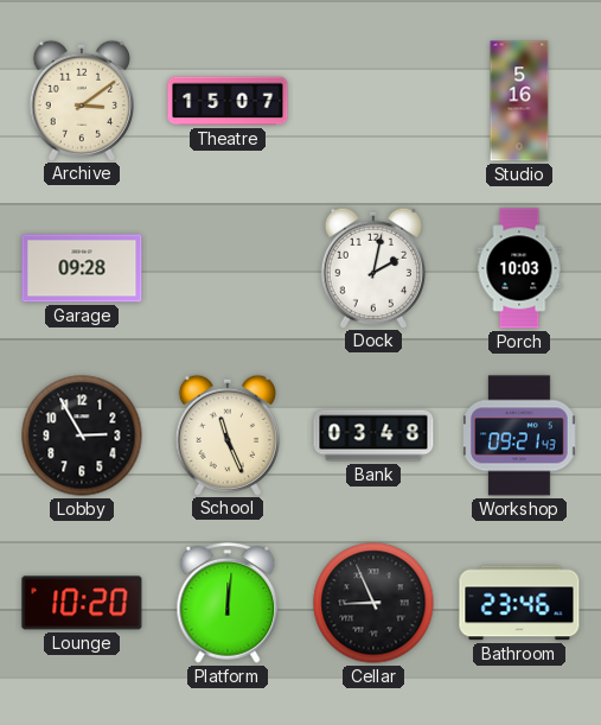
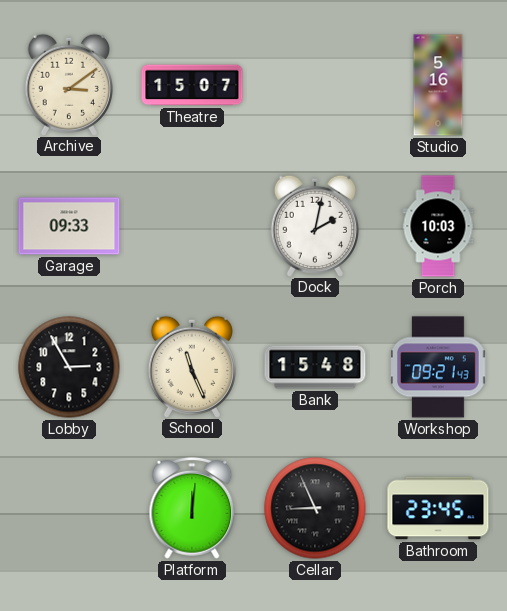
Garage: 09:28 -> 09:33
Bank: 03:48 -> 15:48
Lounge: 10:20 -> none
Bathroom: 23:46 -> 23:45
